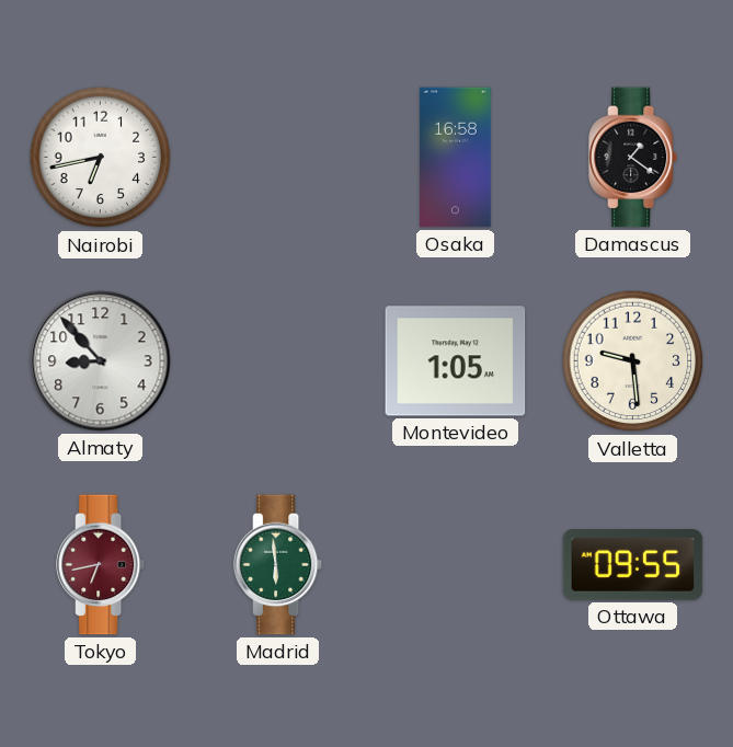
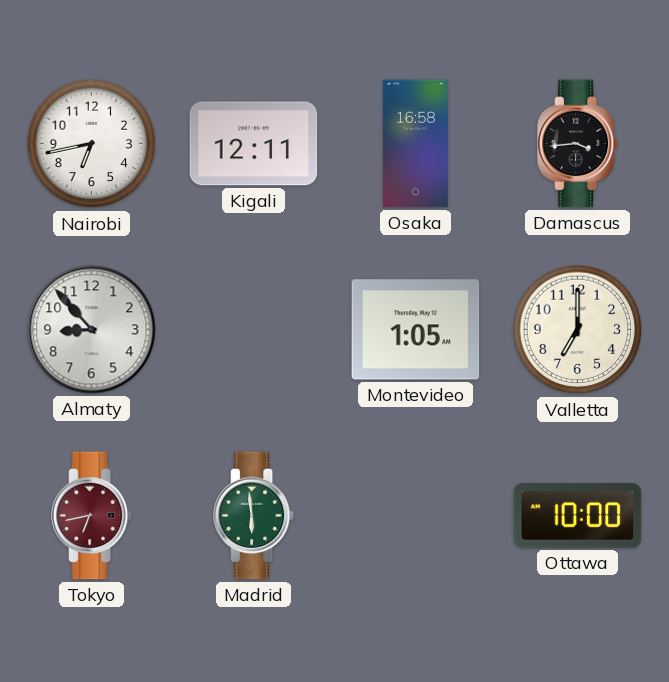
Kigali: none -> 12:11
Damascus: 1:21 -> 3:44
Valletta: 9:29 -> 7:00
Ottawa: 09:55 -> 10:00
